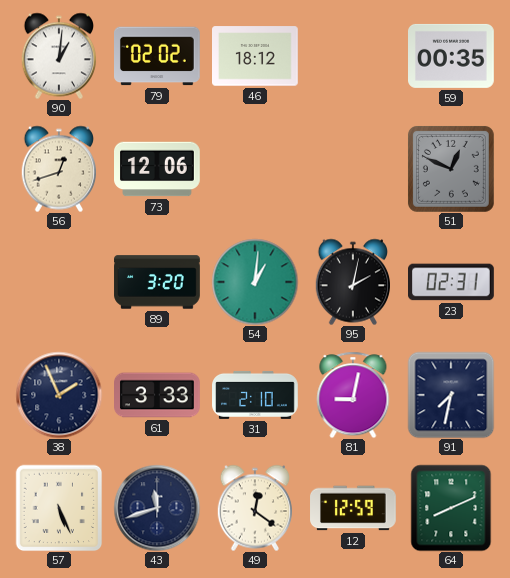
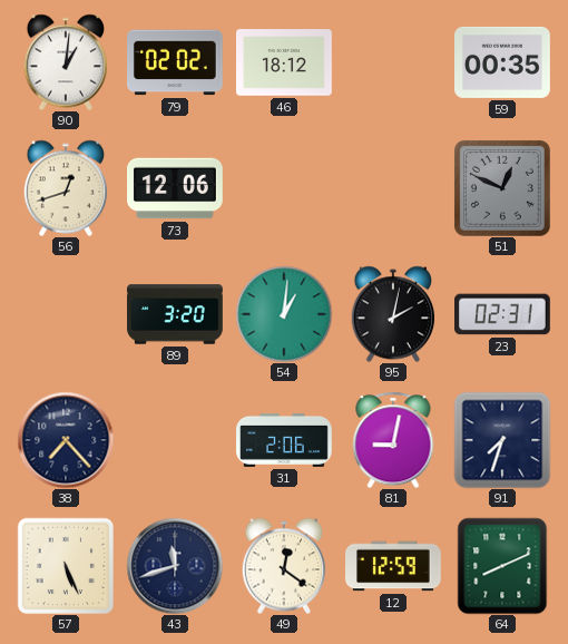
38: 1:56 -> 7:23
61: 3:33 -> none
31: 2:10 -> 2:06
91: 7:32 -> 7:33
